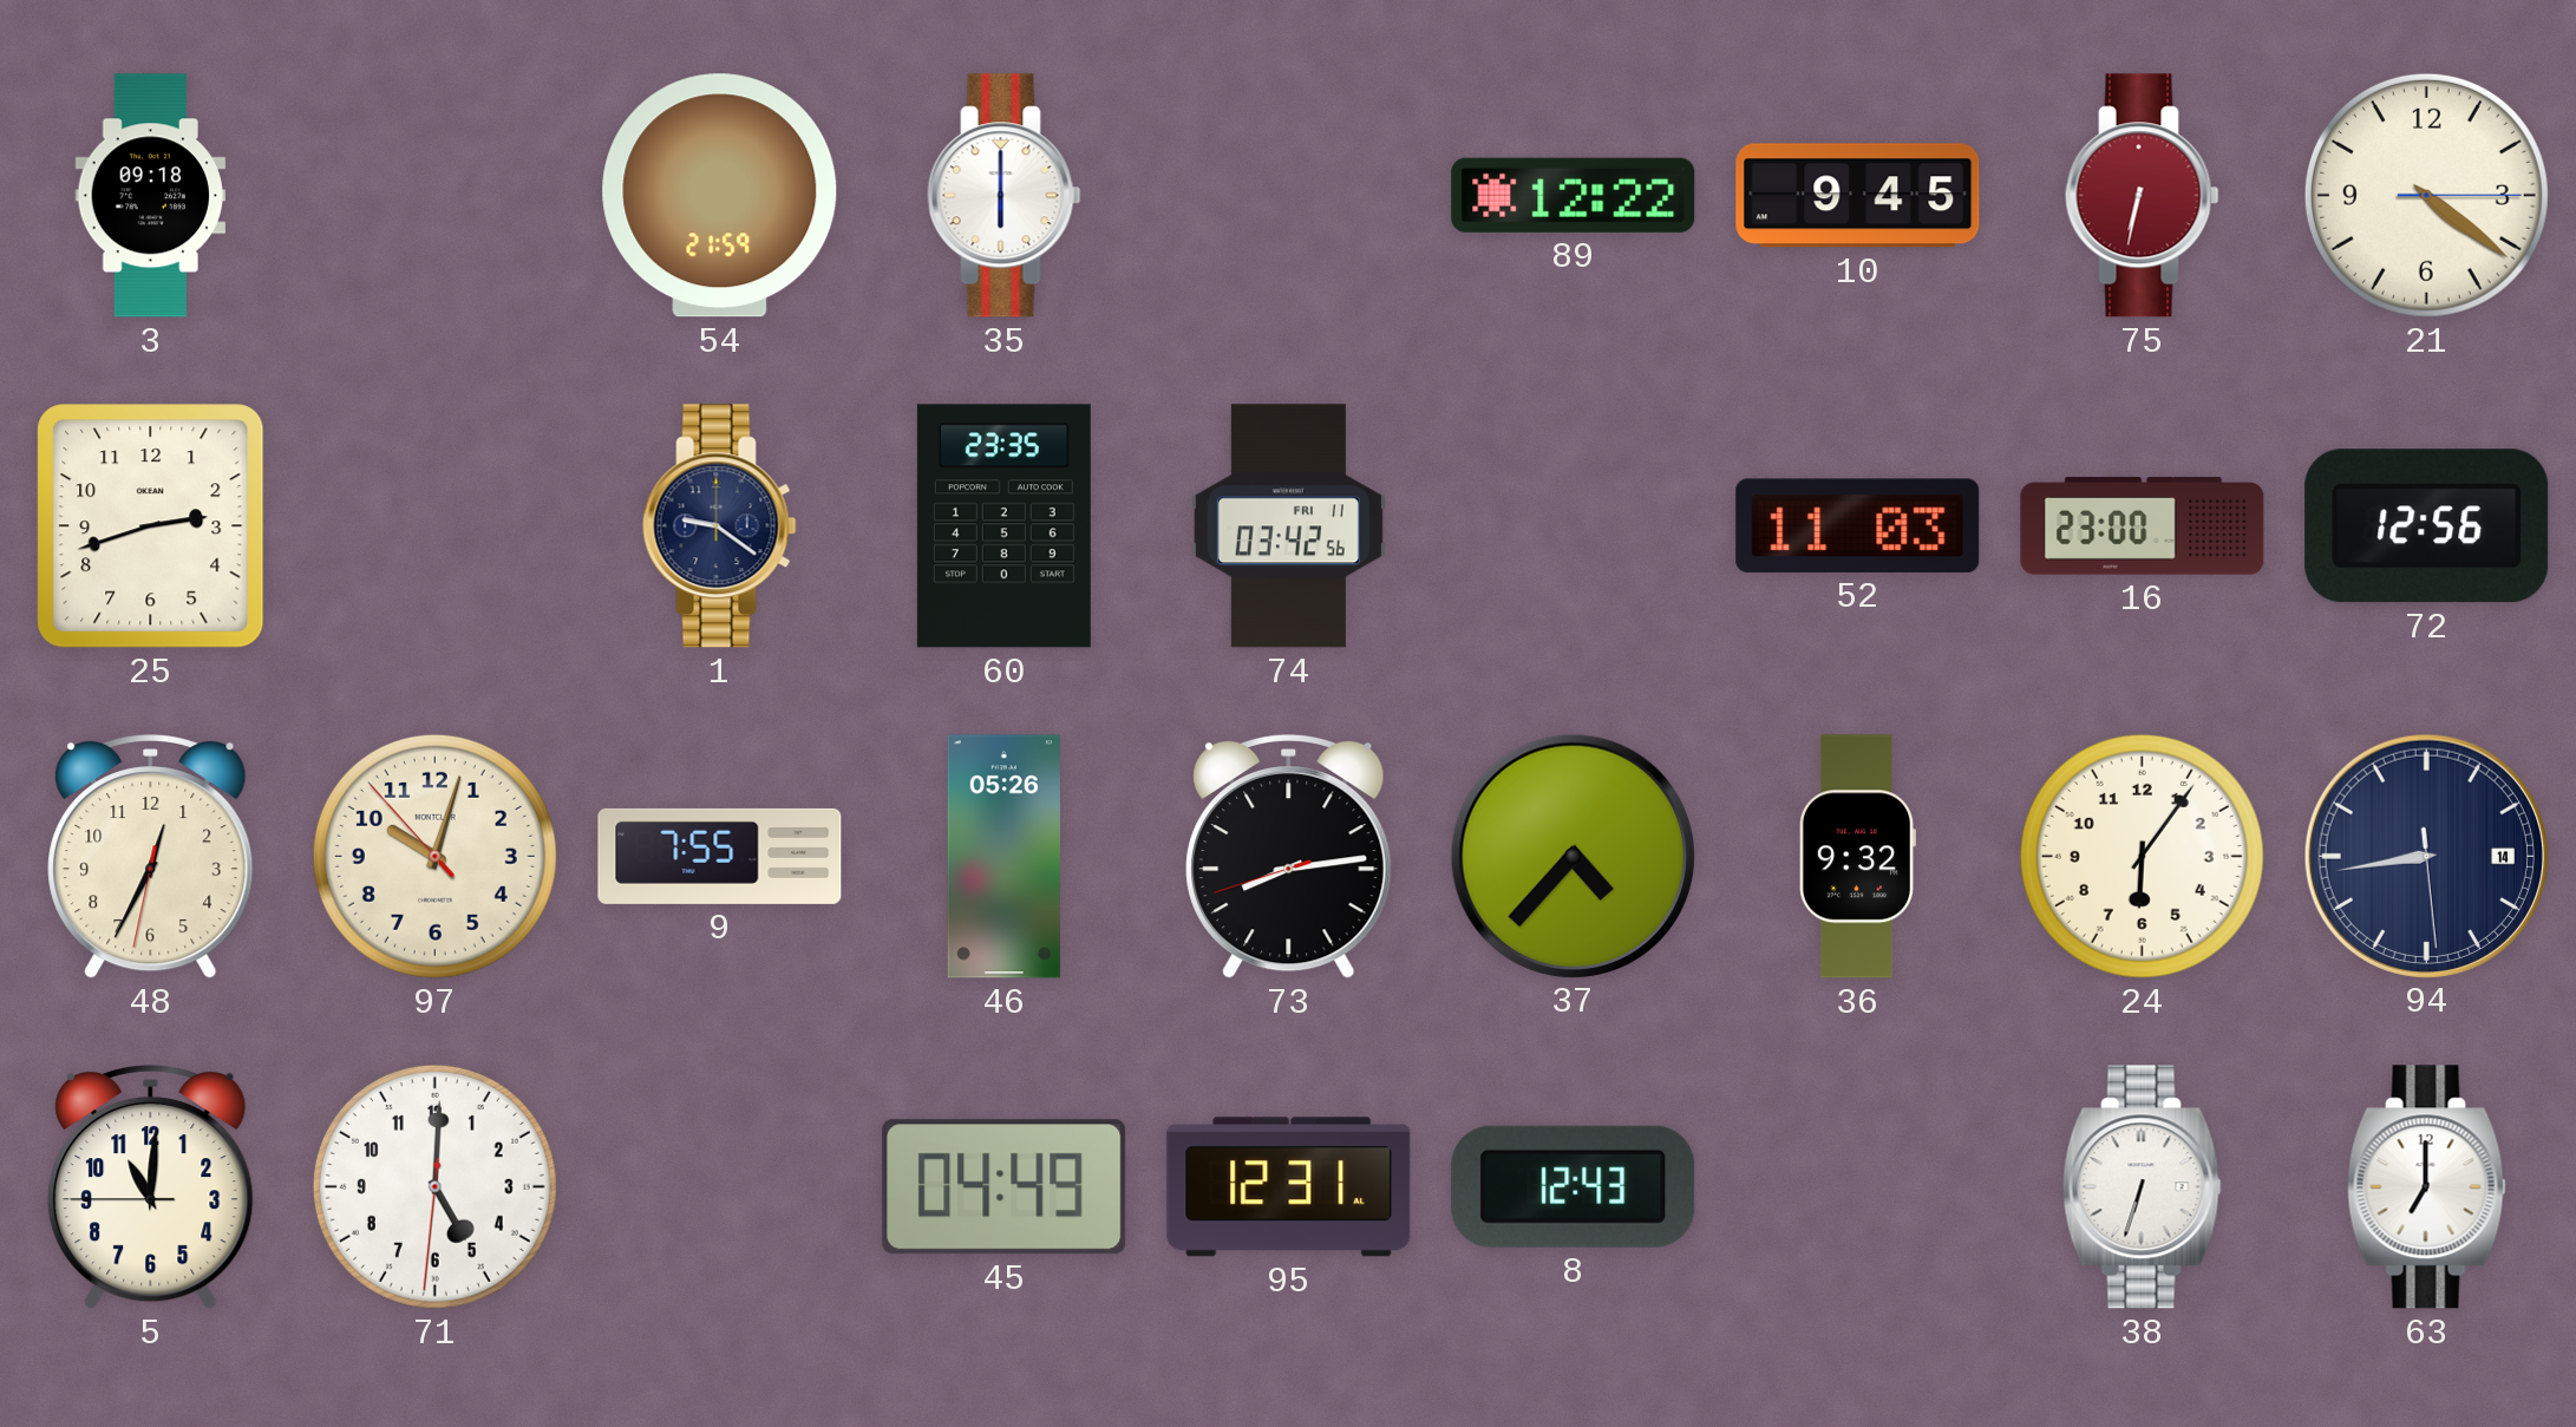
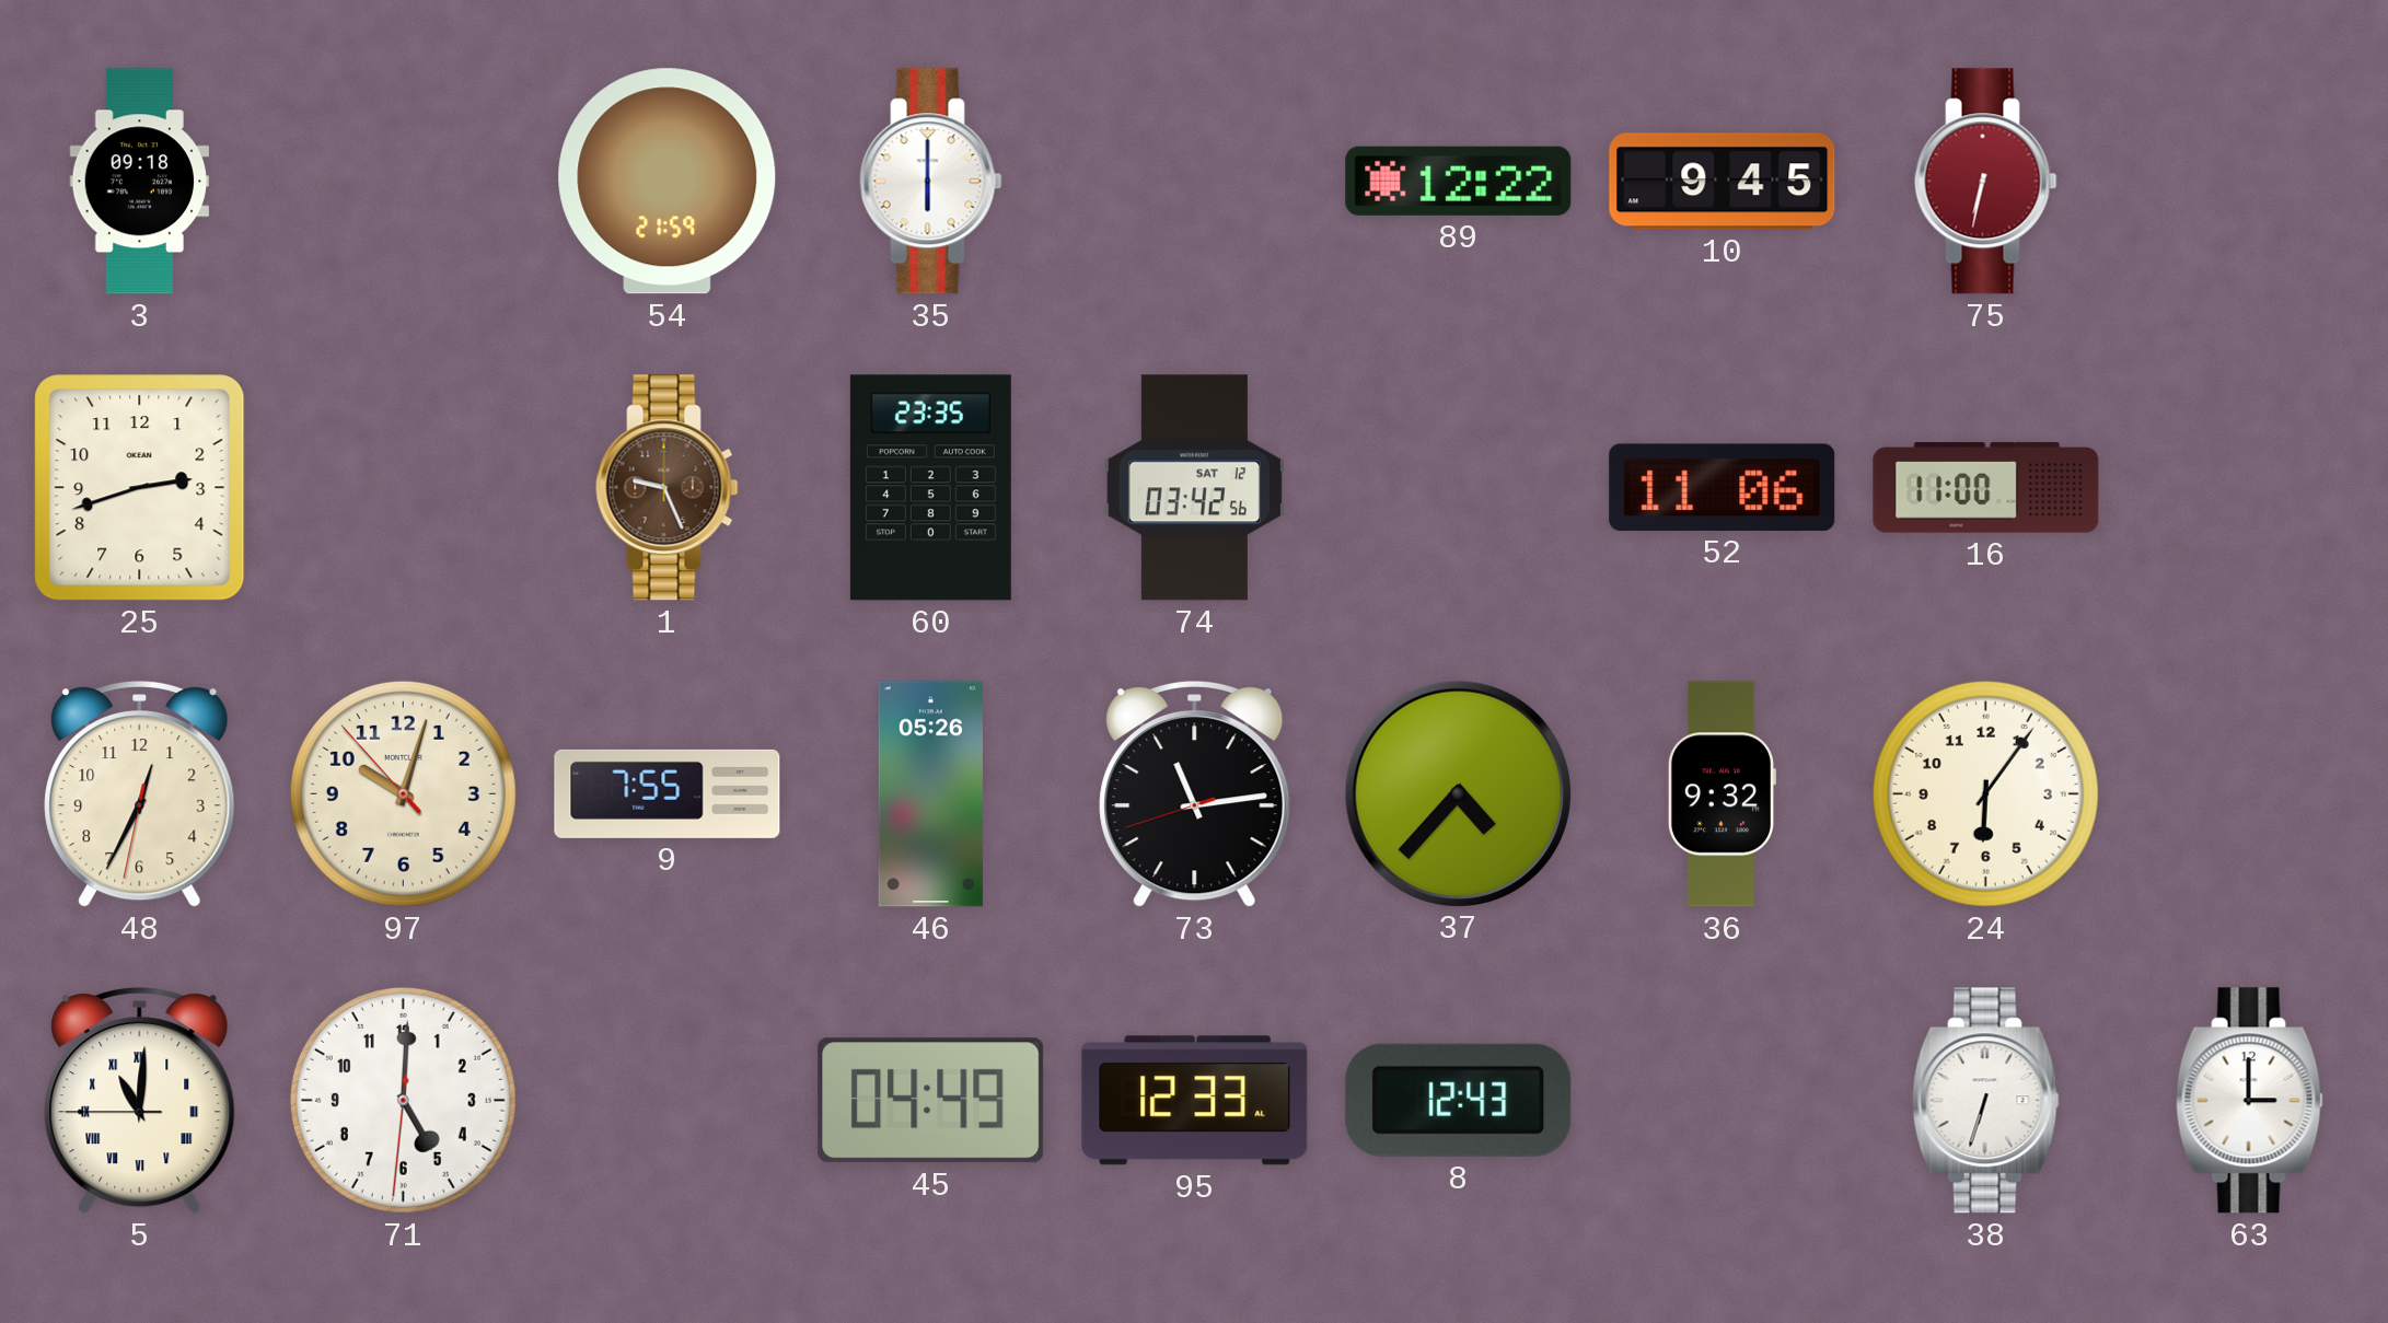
21: 4:21 -> none
1: 9:21 -> 9:26
1 dial: navy -> brown
74 date: FRI 11 -> SAT 12
52: 11:03 -> 11:06
16: 23:00 -> 11:00
72: 12:56 -> none
73: 8:13 -> 11:13
94: 8:43 -> none
5 numerals: Arabic -> Roman
95: 12:31 -> 12:33
63: 7:00 -> 3:00
